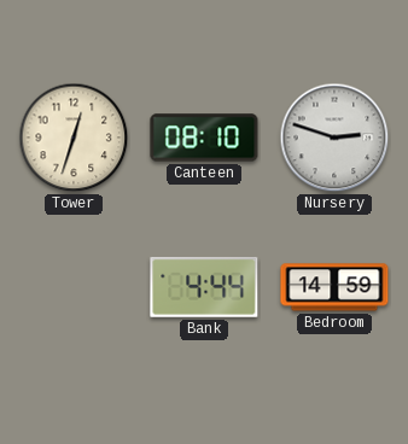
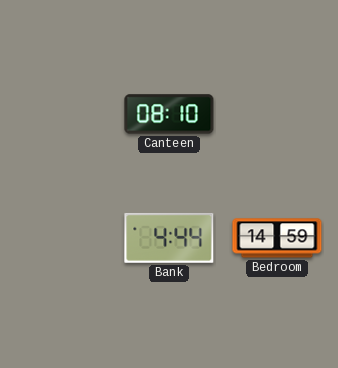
Tower: 12:33 -> none
Nursery: 2:48 -> none
